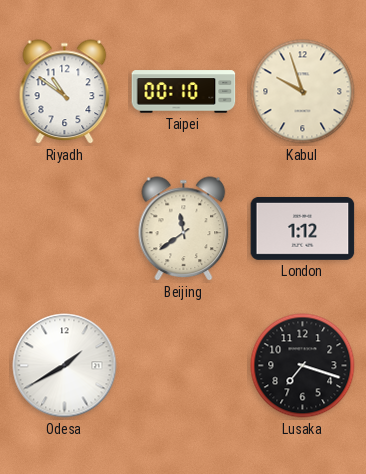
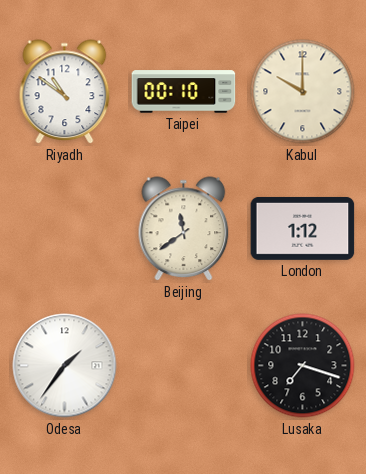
Kabul: 9:57 -> 10:00
Odesa: 1:40 -> 1:36
